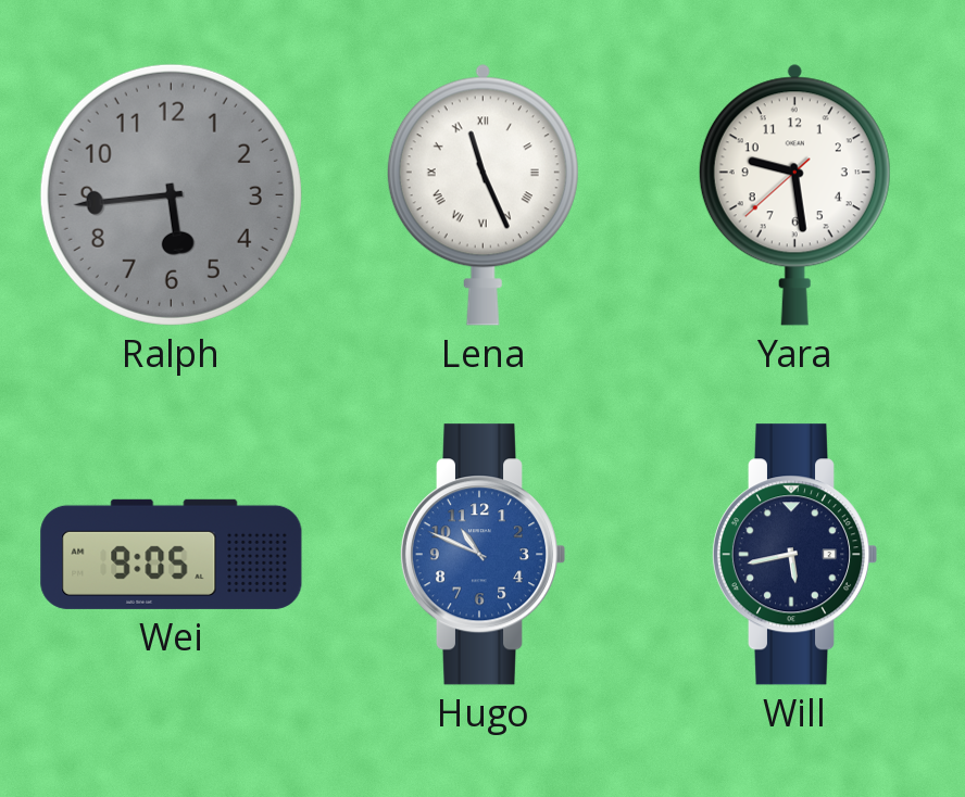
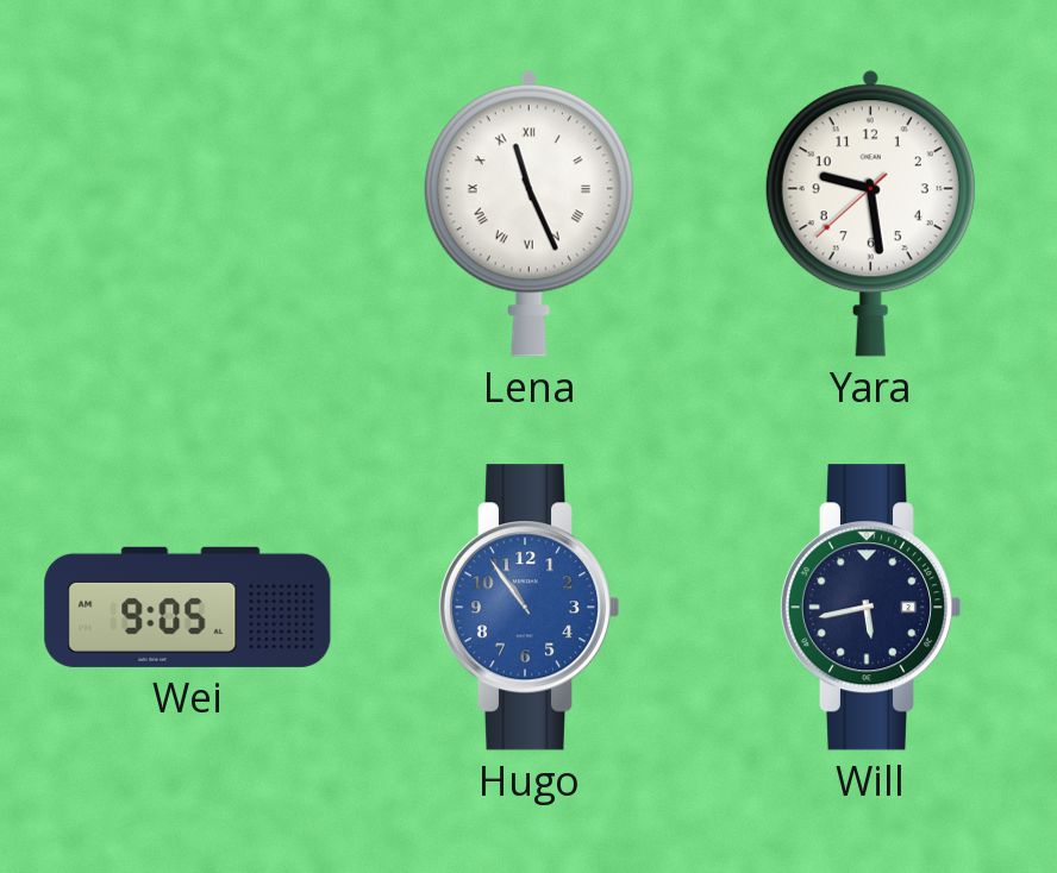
Ralph: 5:44 -> none
Hugo: 10:49 -> 10:54
